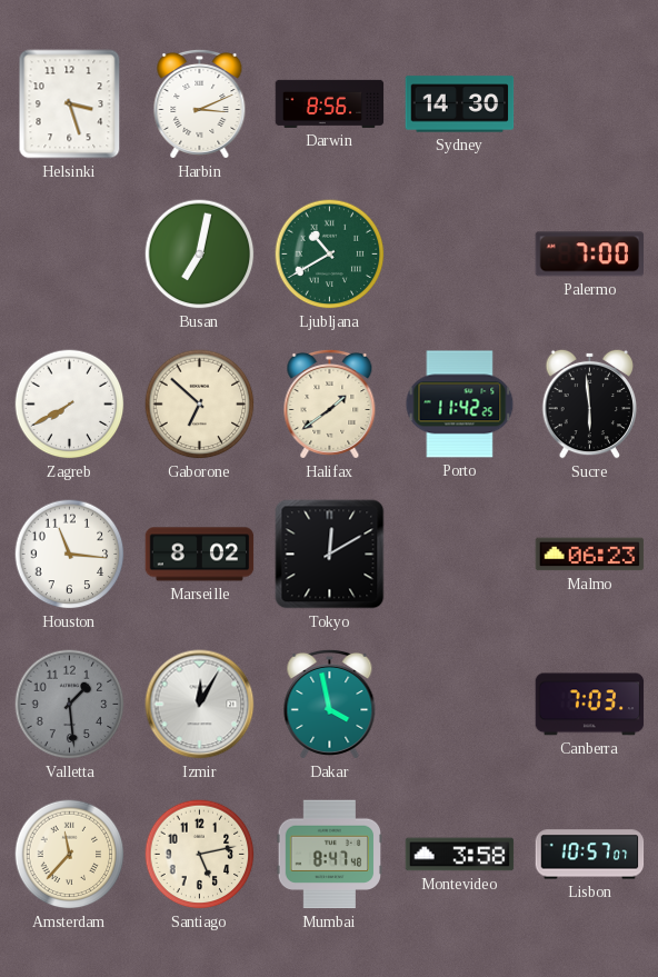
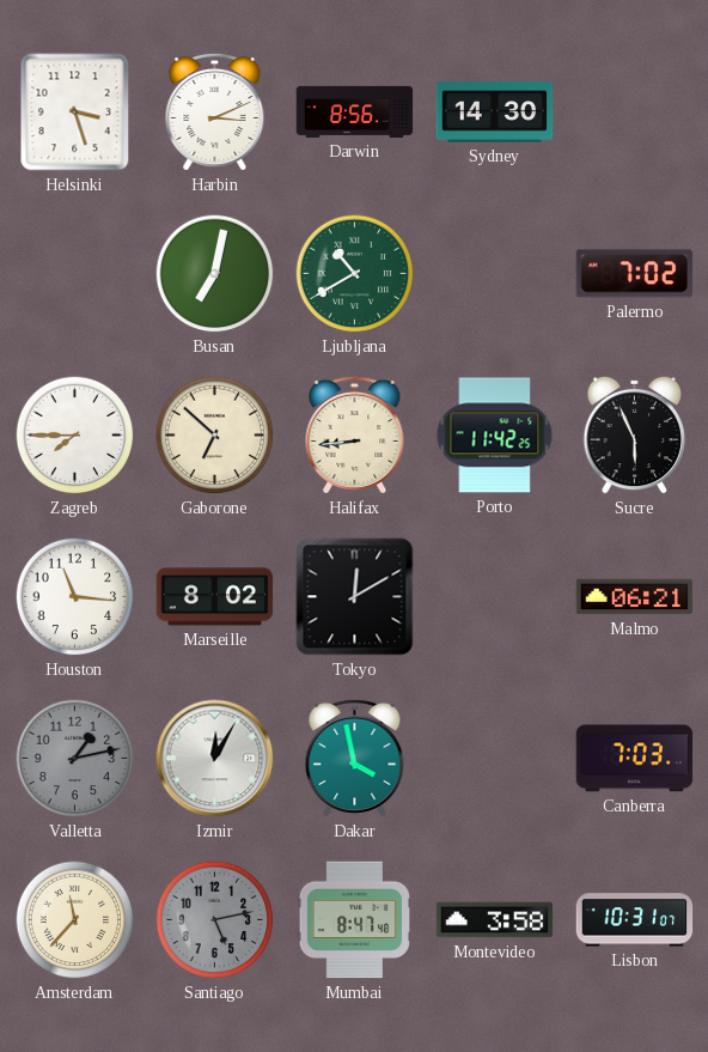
Palermo: 7:00 -> 7:02
Zagreb: 7:40 -> 7:45
Halifax: 1:39 -> 8:44
Sucre: 5:59 -> 5:56
Malmo: 06:23 -> 06:21
Valletta: 1:29 -> 1:13
Santiago dial: cream -> grey
Lisbon: 10:57 -> 10:31
